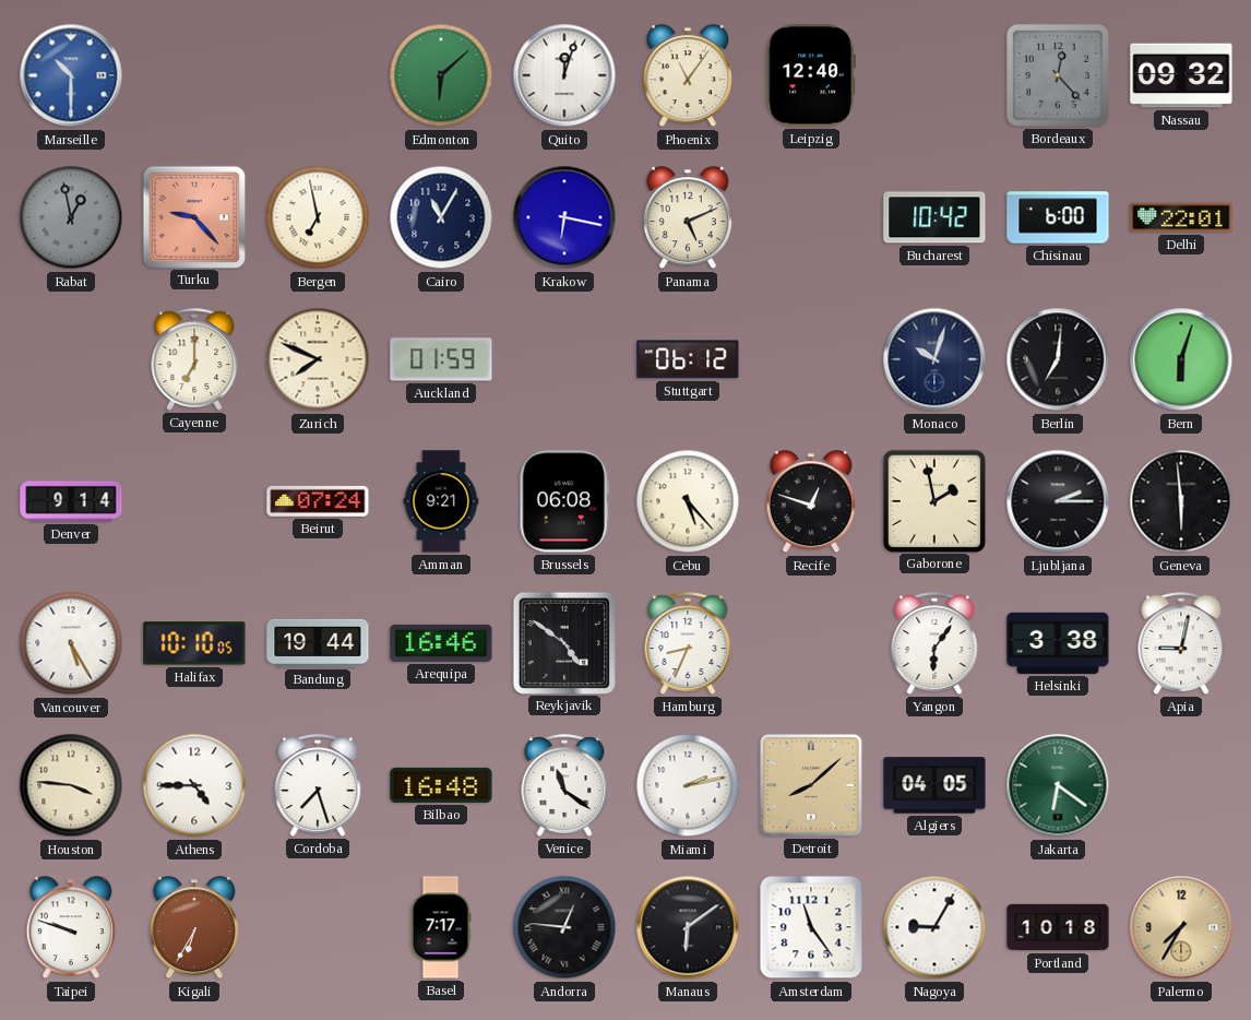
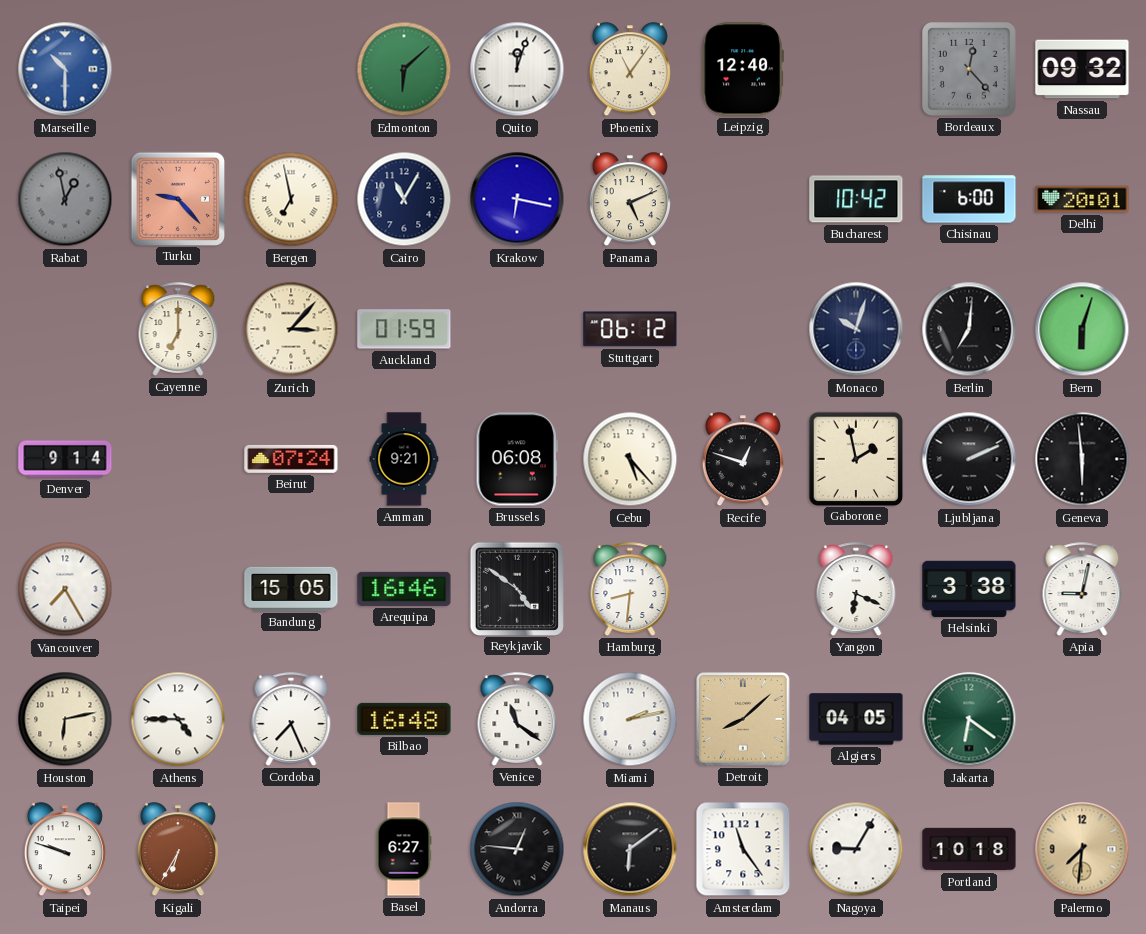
Delhi: 22:01 -> 20:01
Zurich: 7:49 -> 3:07
Ljubljana: 2:15 -> 2:11
Vancouver: 5:25 -> 7:25
Halifax: 10:10 -> none
Bandung: 19:44 -> 15:05
Hamburg: 8:34 -> 8:31
Yangon: 6:06 -> 6:19
Houston: 3:46 -> 6:13
Cordoba: 7:27 -> 7:26
Basel: 7:17 -> 6:27
Palermo: 7:35 -> 7:31
